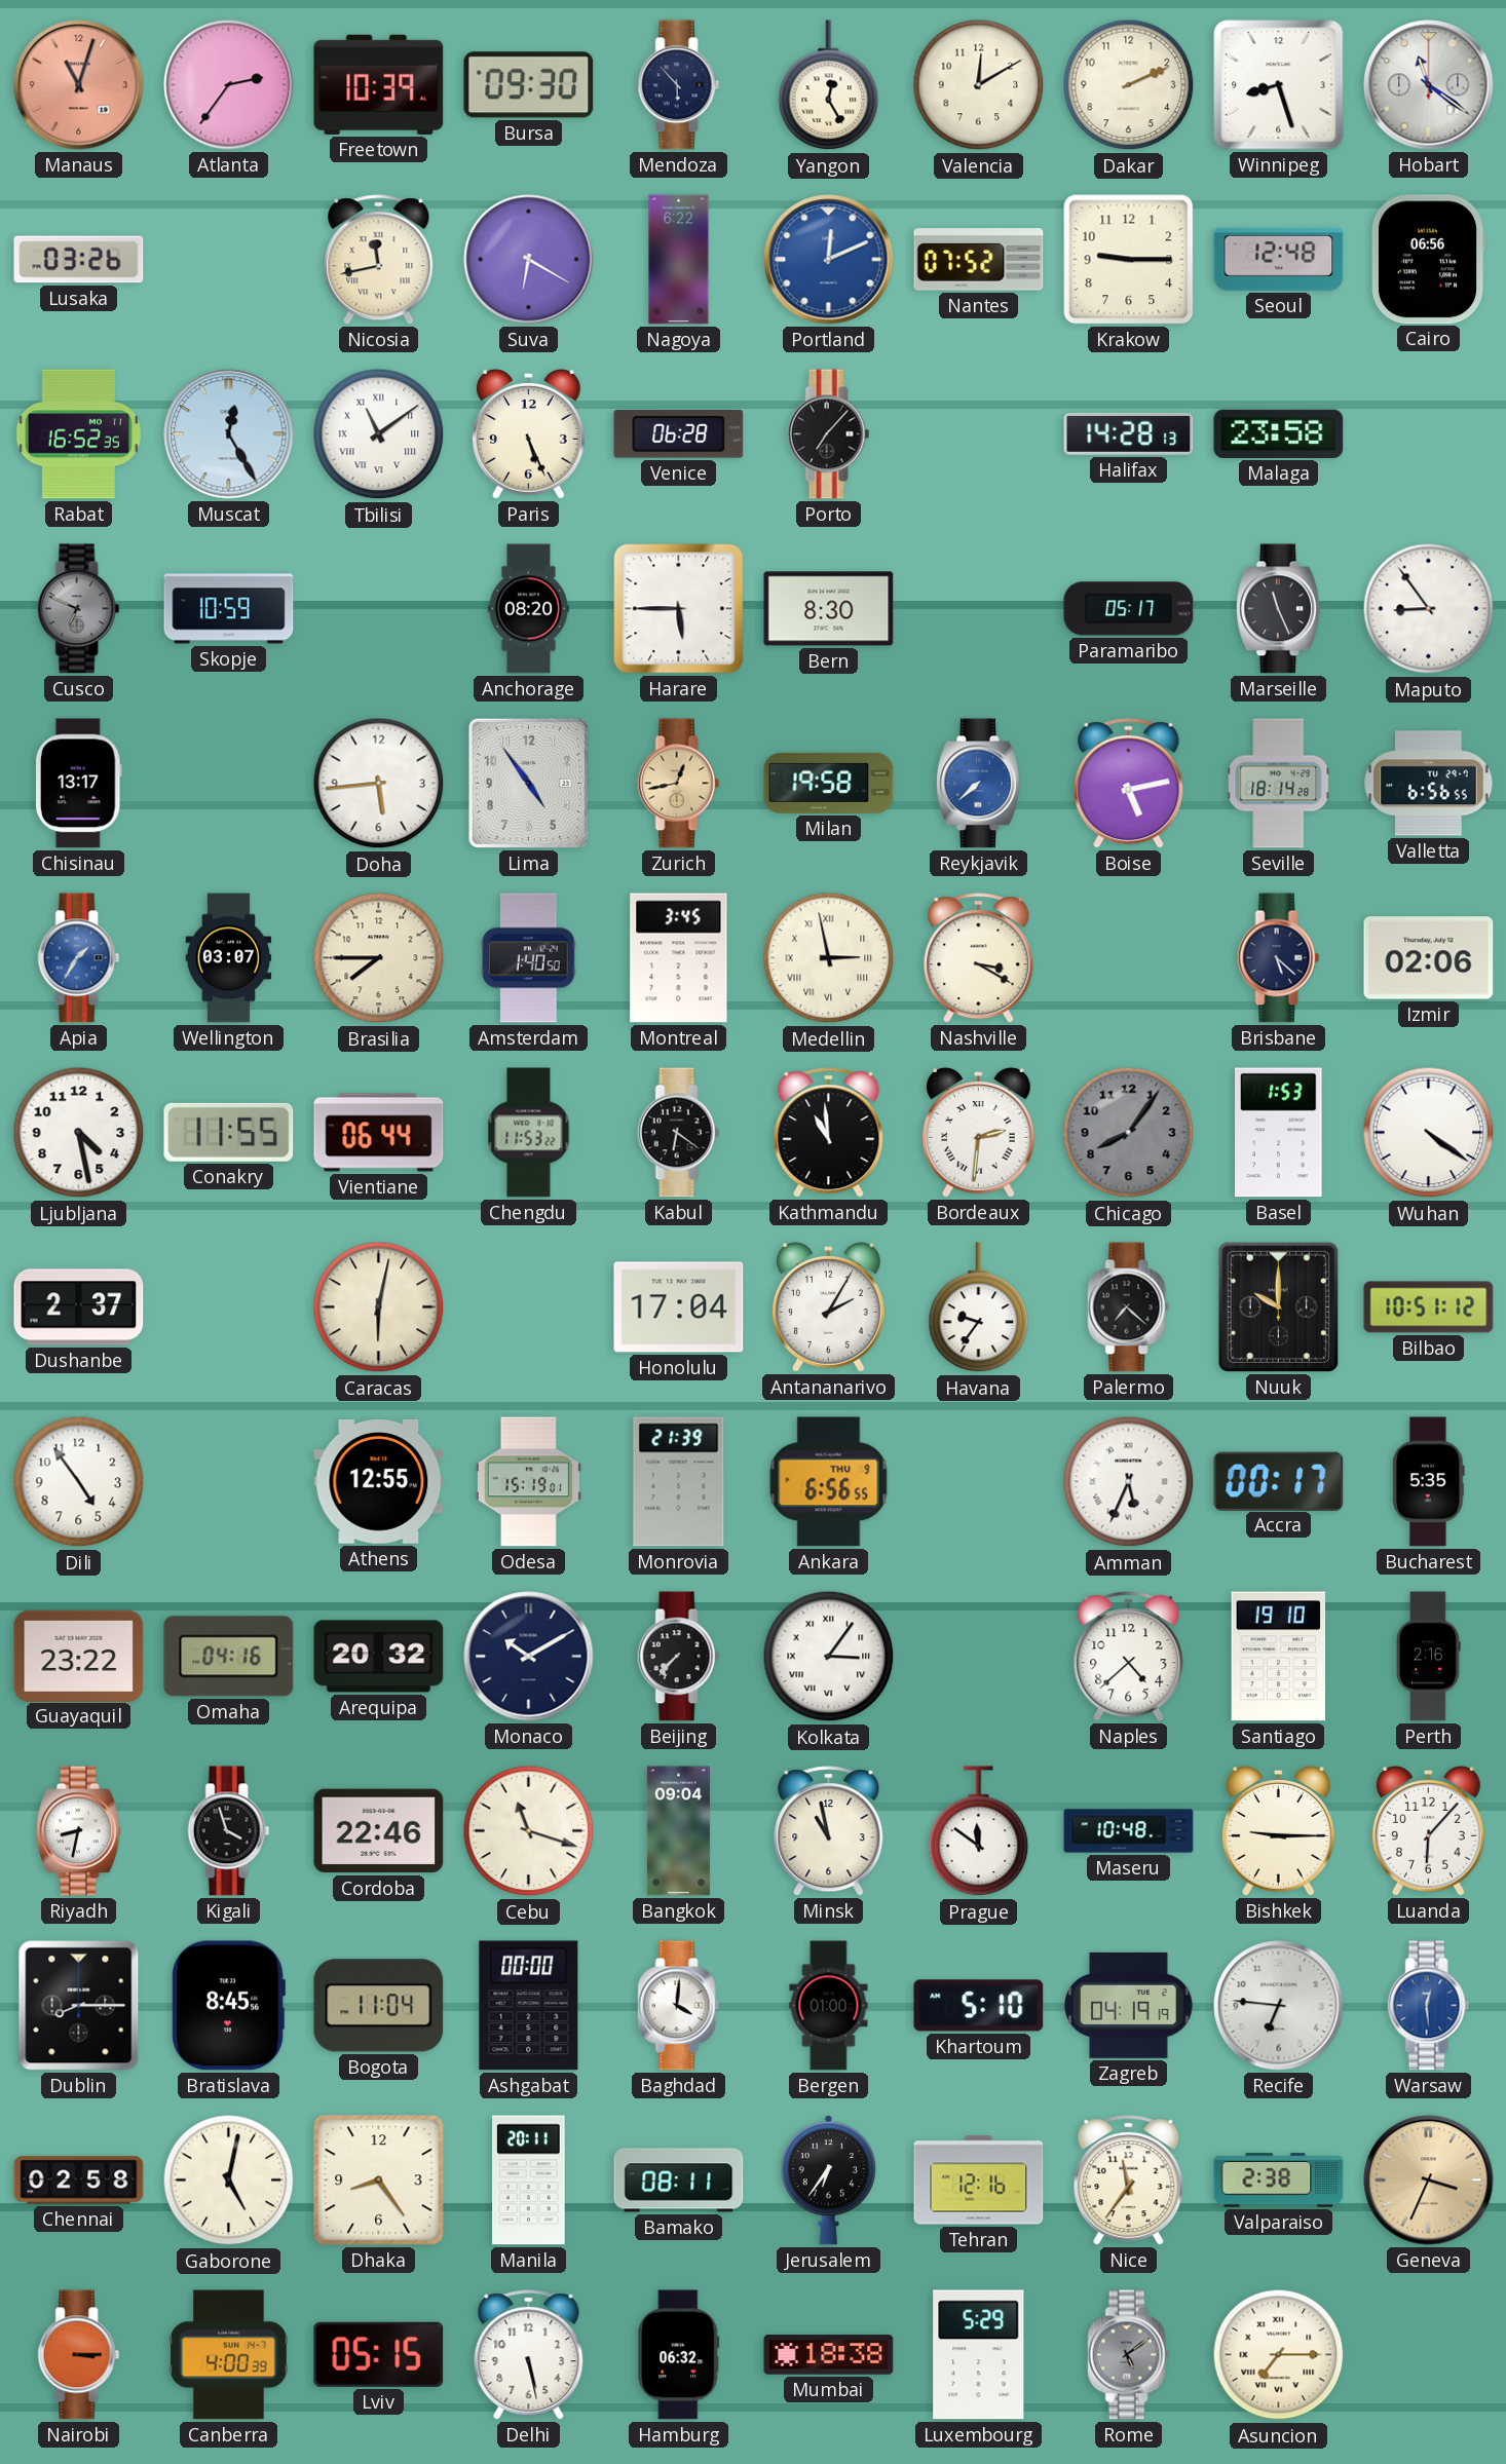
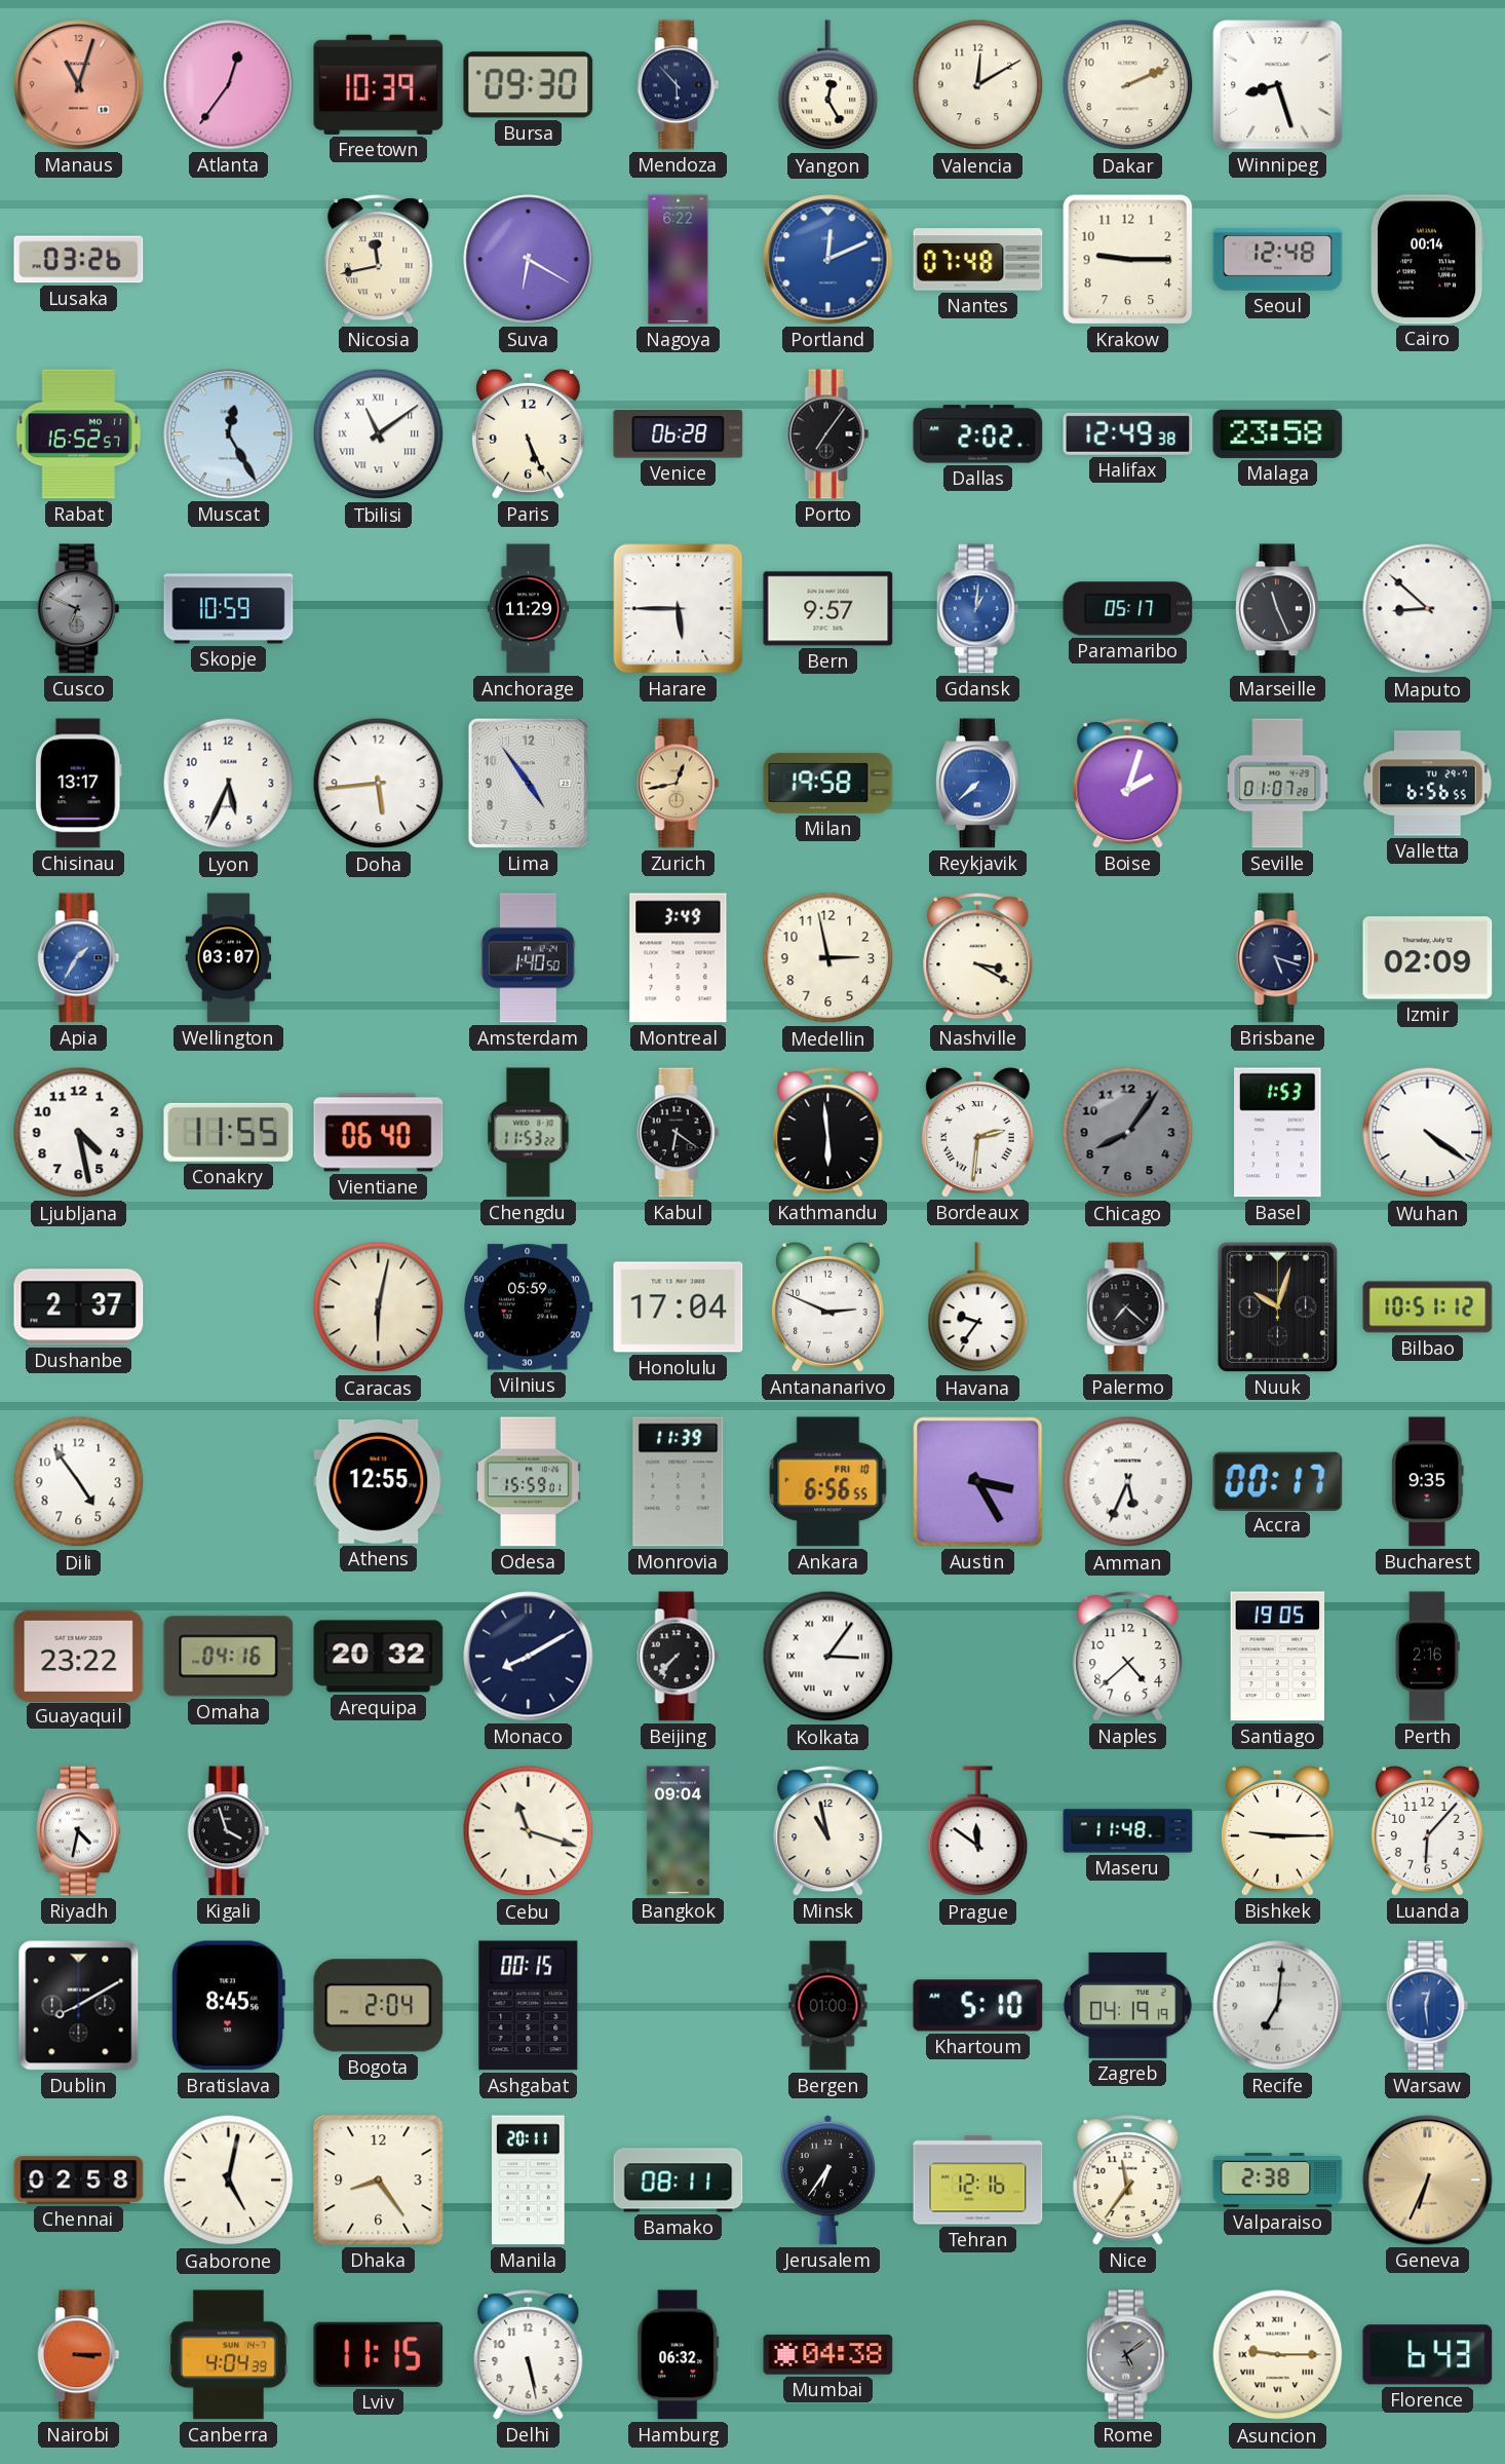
Atlanta: 2:36 -> 12:36
Hobart: 11:21 -> none
Nantes: 07:52 -> 07:48
Cairo: 06:56 -> 00:14
Rabat: 16:52:35 -> 16:52:57
Porto: 7:07 -> 7:06
Dallas: none -> 2:02
Halifax: 14:28 -> 12:49
Anchorage: 08:20 -> 11:29
Bern: 8:30 -> 9:57
Gdansk: none -> 1:01
Maputo: 8:54 -> 8:52
Lyon: none -> 5:34
Boise: 5:13 -> 2:03
Seville: 18:14 -> 01:07
Brasilia: 7:45 -> none
Montreal: 3:45 -> 3:49
Medellin numerals: Roman -> Arabic
Brisbane: 5:22 -> 5:18
Izmir: 02:06 -> 02:09
Vientiane: 06:44 -> 06:40
Kathmandu: 10:59 -> 5:59
Vilnius: none -> 05:59
Antananarivo: 2:05 -> 2:49
Nuuk: 10:00 -> 10:03
Odesa: 15:19 -> 15:59
Monrovia: 21:39 -> 11:39
Ankara date: THU 9 -> FRI 10
Austin: none -> 3:25
Bucharest: 5:35 -> 9:35
Monaco: 10:10 -> 8:10
Santiago: 19:10 -> 19:05
Riyadh: 8:32 -> 4:32
Cordoba: 22:46 -> none
Maseru: 10:48 -> 11:48
Dublin: 8:15 -> 8:10
Bogota: 11:04 -> 2:04
Ashgabat: 00:00 -> 00:15
Baghdad: 4:01 -> none
Recife: 6:46 -> 7:01
Geneva: 3:34 -> 6:34
Canberra: 4:00 -> 4:04
Lviv: 05:15 -> 11:15
Mumbai: 18:38 -> 04:38
Luxembourg: 5:29 -> none
Asuncion: 7:15 -> 9:15
Florence: none -> 6:43
